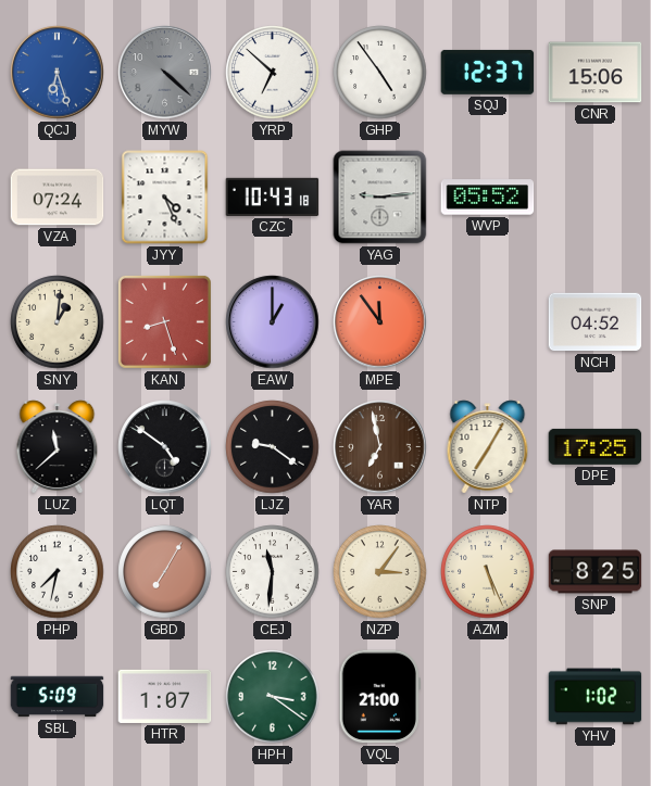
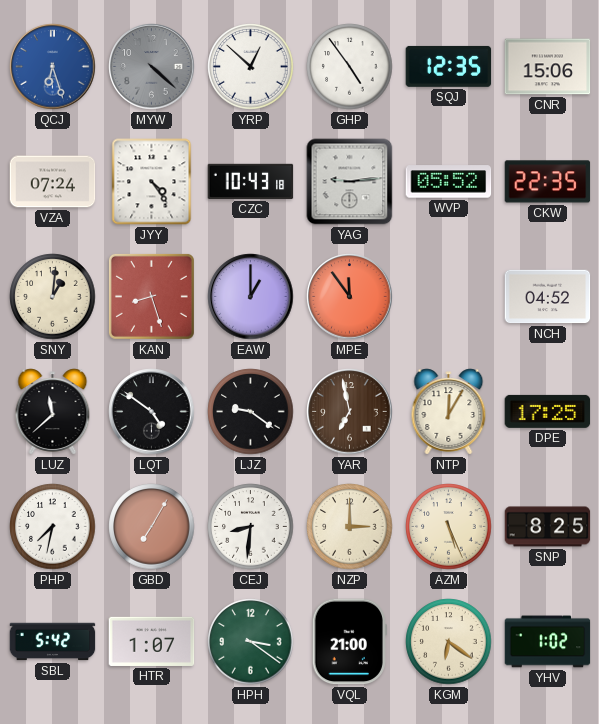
YRP: 6:52 -> 12:52
SQJ: 12:37 -> 12:35
JYY: 4:26 -> 4:24
CKW: none -> 22:35
NTP: 7:05 -> 12:05
CEJ: 11:31 -> 8:31
NZP: 3:06 -> 3:00
SBL: 5:09 -> 5:42
KGM: none -> 6:21
